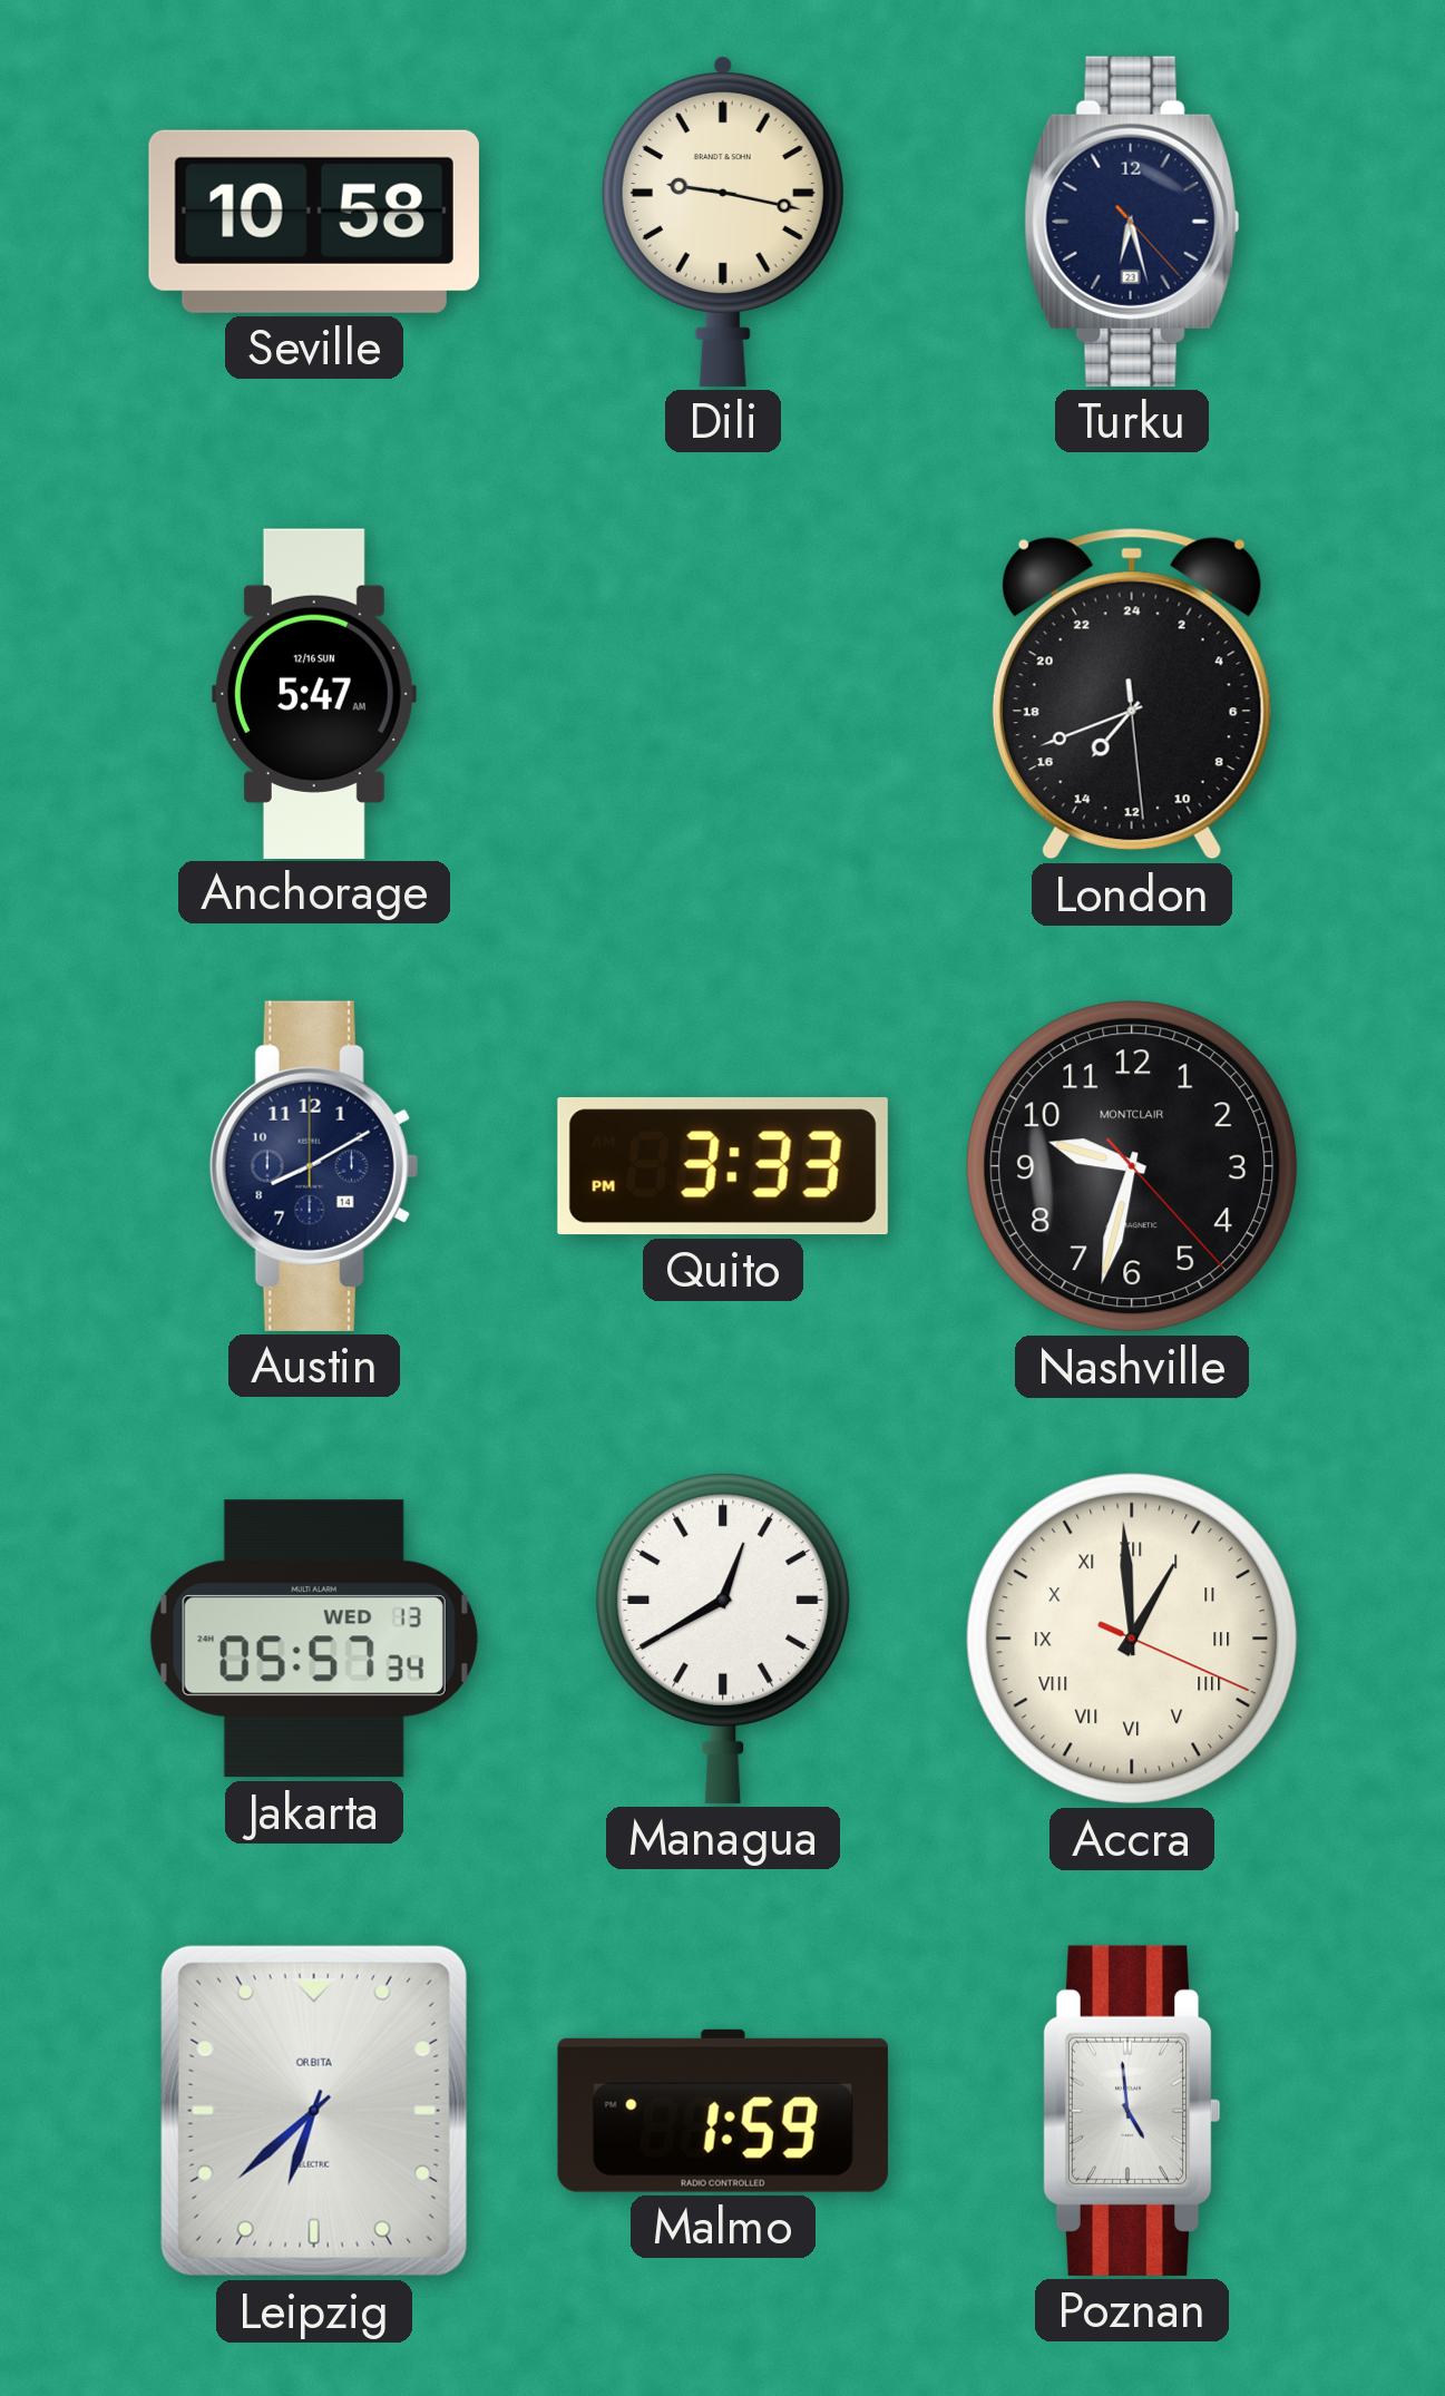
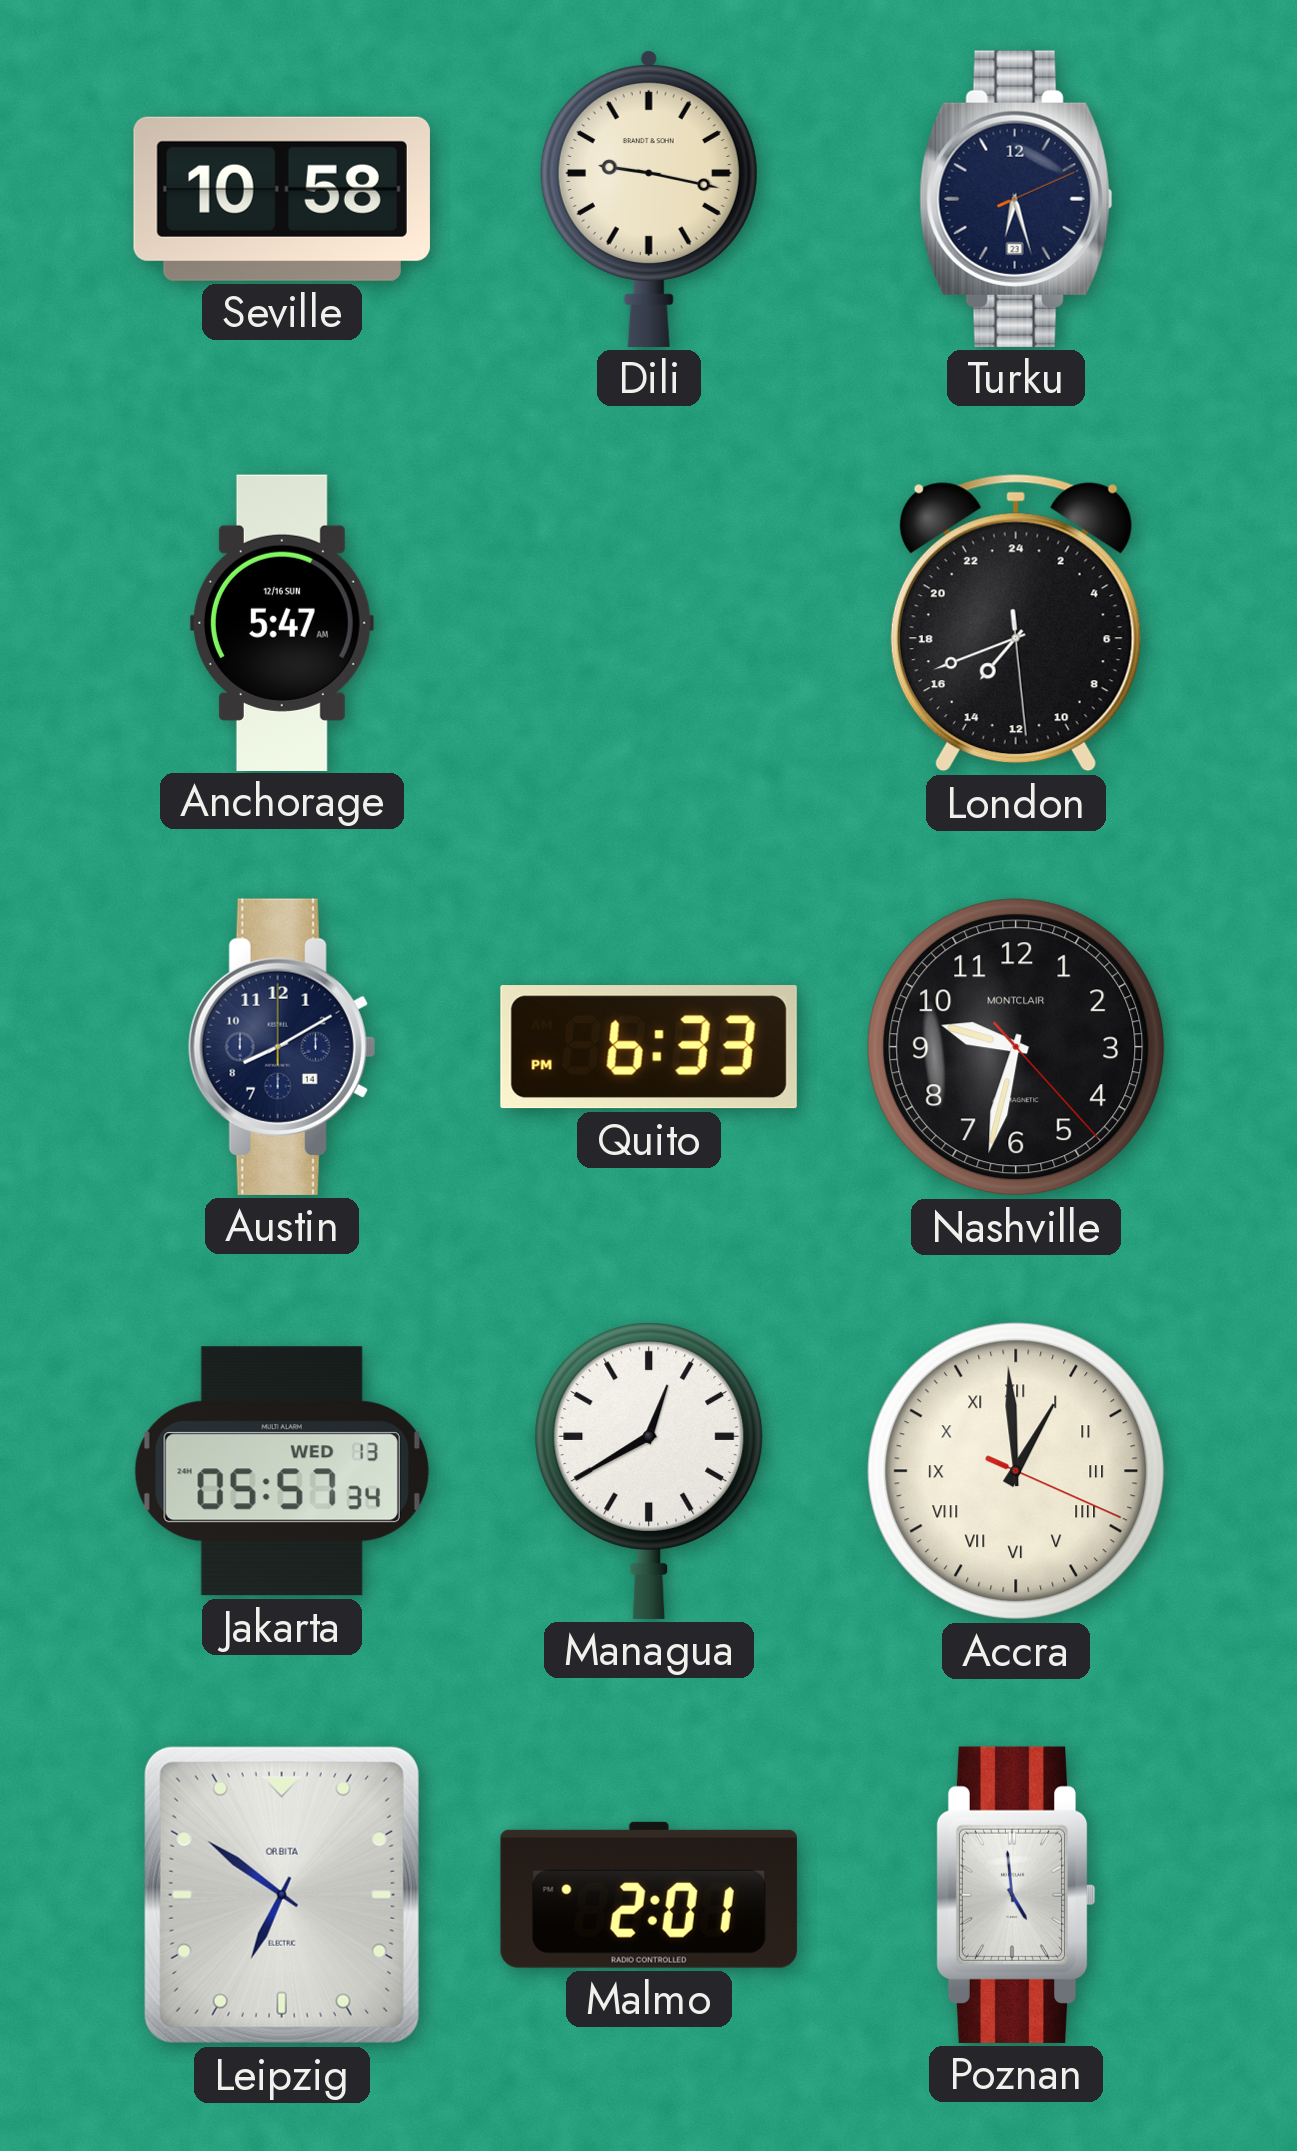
Turku: 6:27:23 -> 6:27:11
Quito: 3:33 -> 6:33
Leipzig: 6:38 -> 6:51
Malmo: 1:59 -> 2:01
